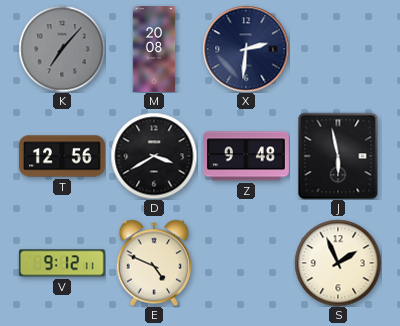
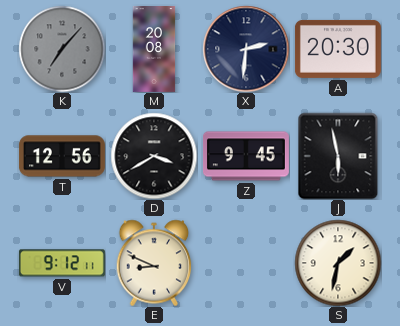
A: none -> 20:30
Z: 9:48 -> 9:45
E: 4:49 -> 8:49
S: 1:56 -> 1:32
